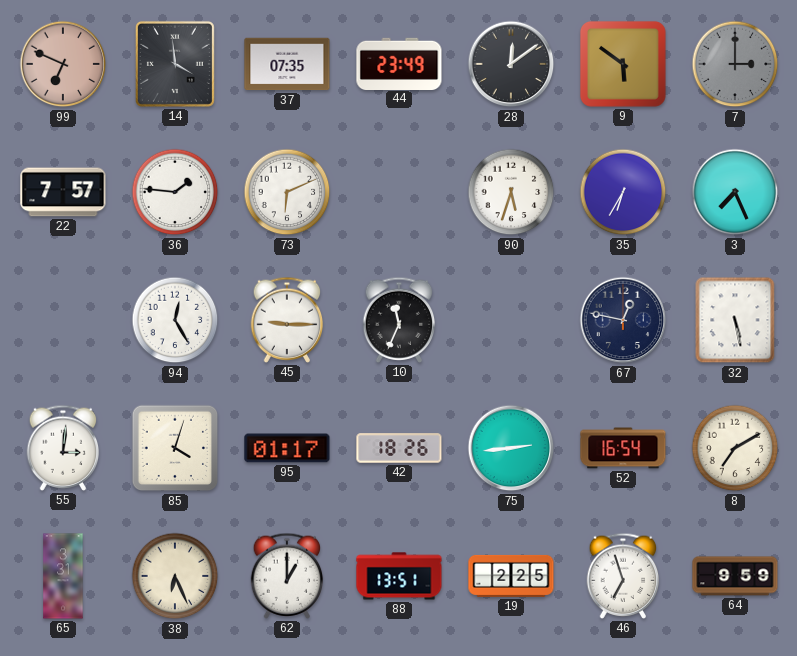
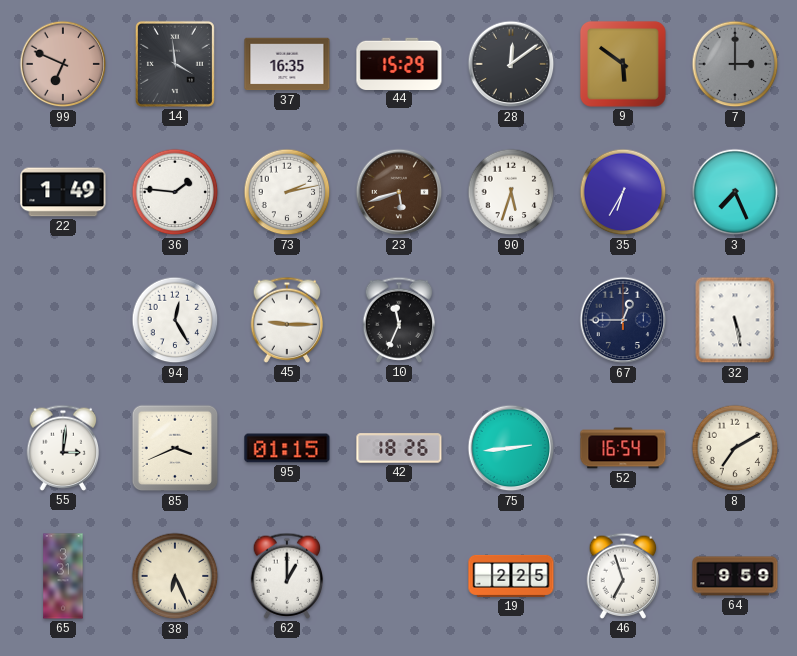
37: 07:35 -> 16:35
44: 23:49 -> 15:29
22: 7:57 -> 1:49
73: 6:11 -> 2:13
23: none -> 5:42
67: 12:47 -> 12:45
85: 4:03 -> 3:41
95: 01:17 -> 01:15
88: 13:51 -> none
